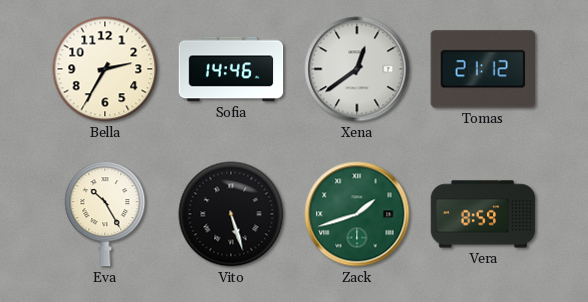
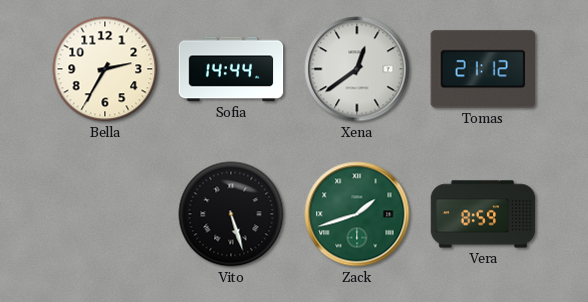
Sofia: 14:46 -> 14:44
Eva: 10:25 -> none
